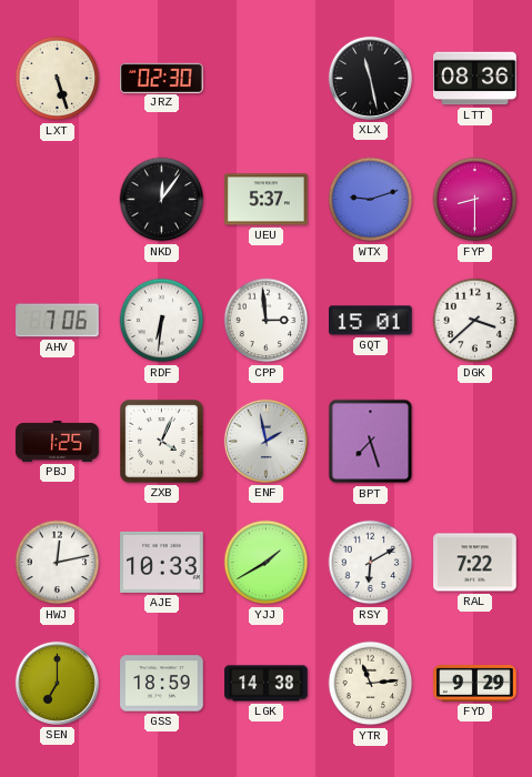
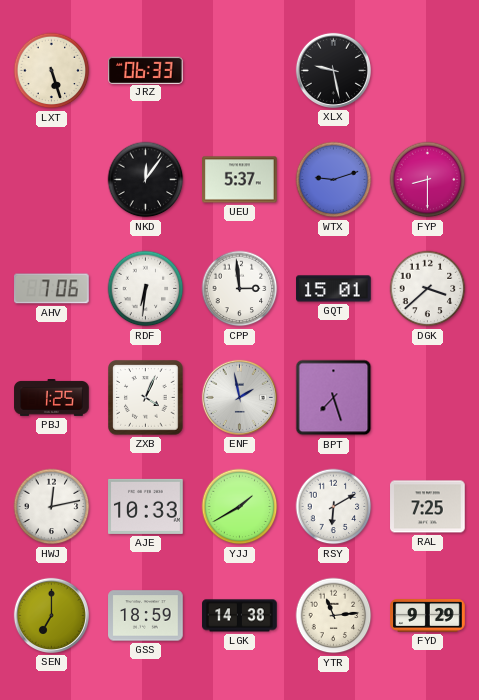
JRZ: 02:30 -> 06:33
XLX: 11:28 -> 9:28
LTT: 08:36 -> none
RAL: 7:22 -> 7:25
